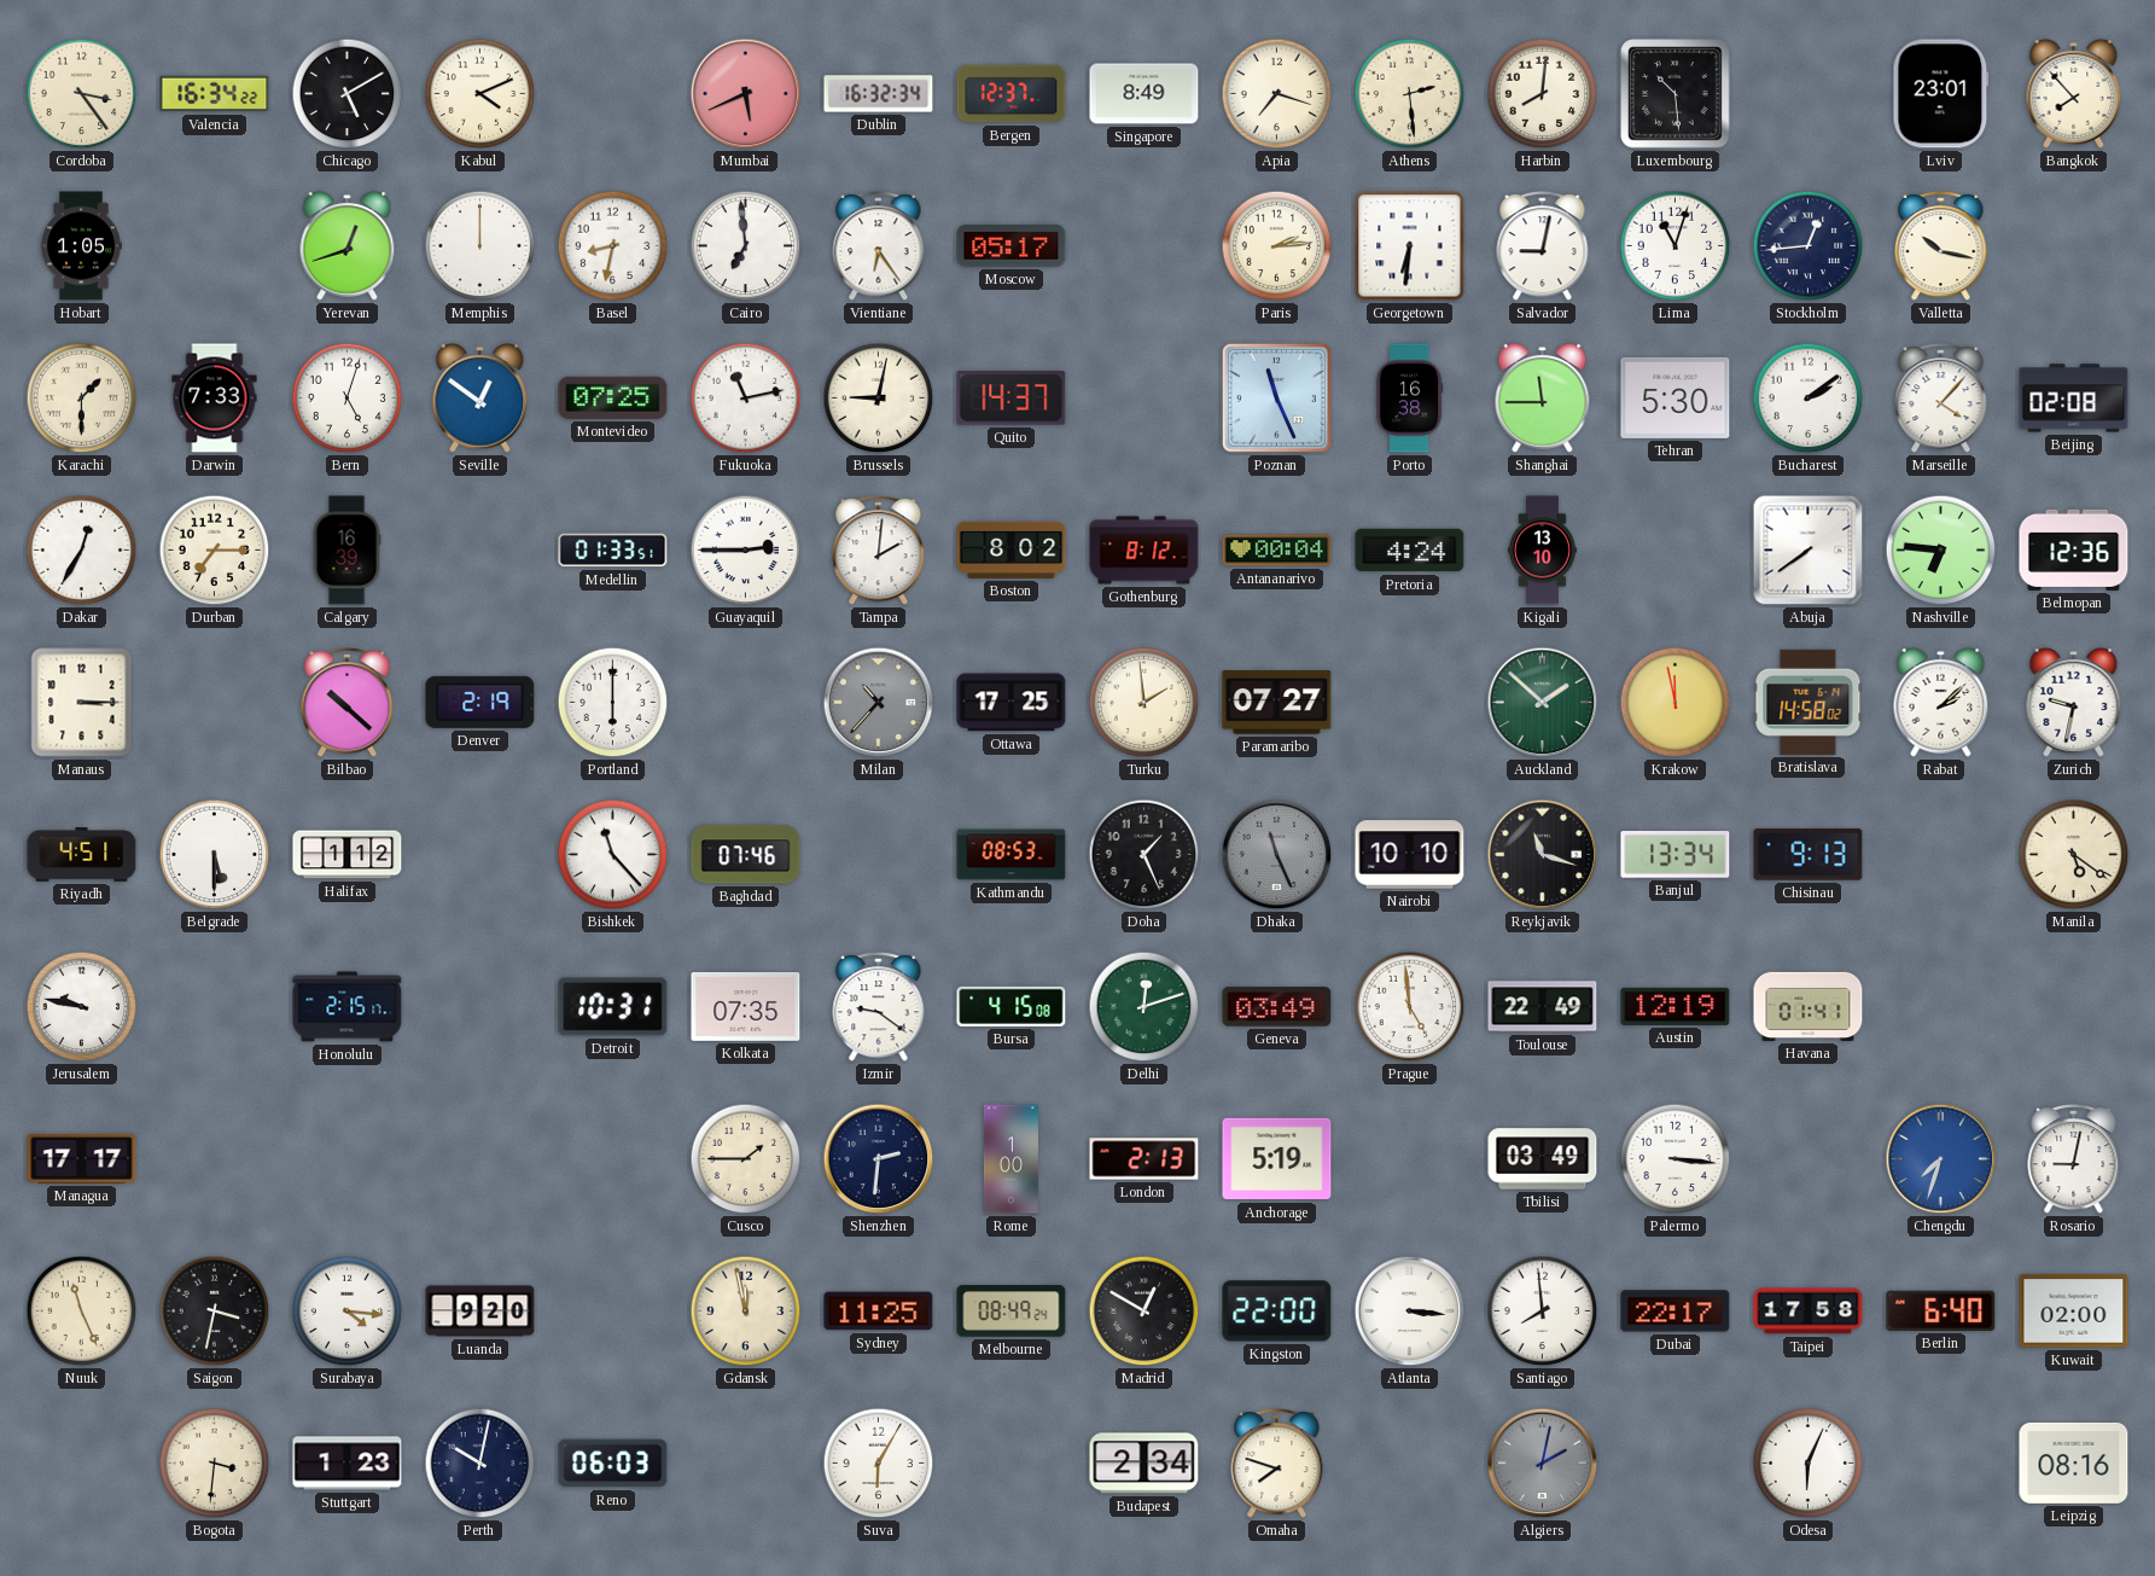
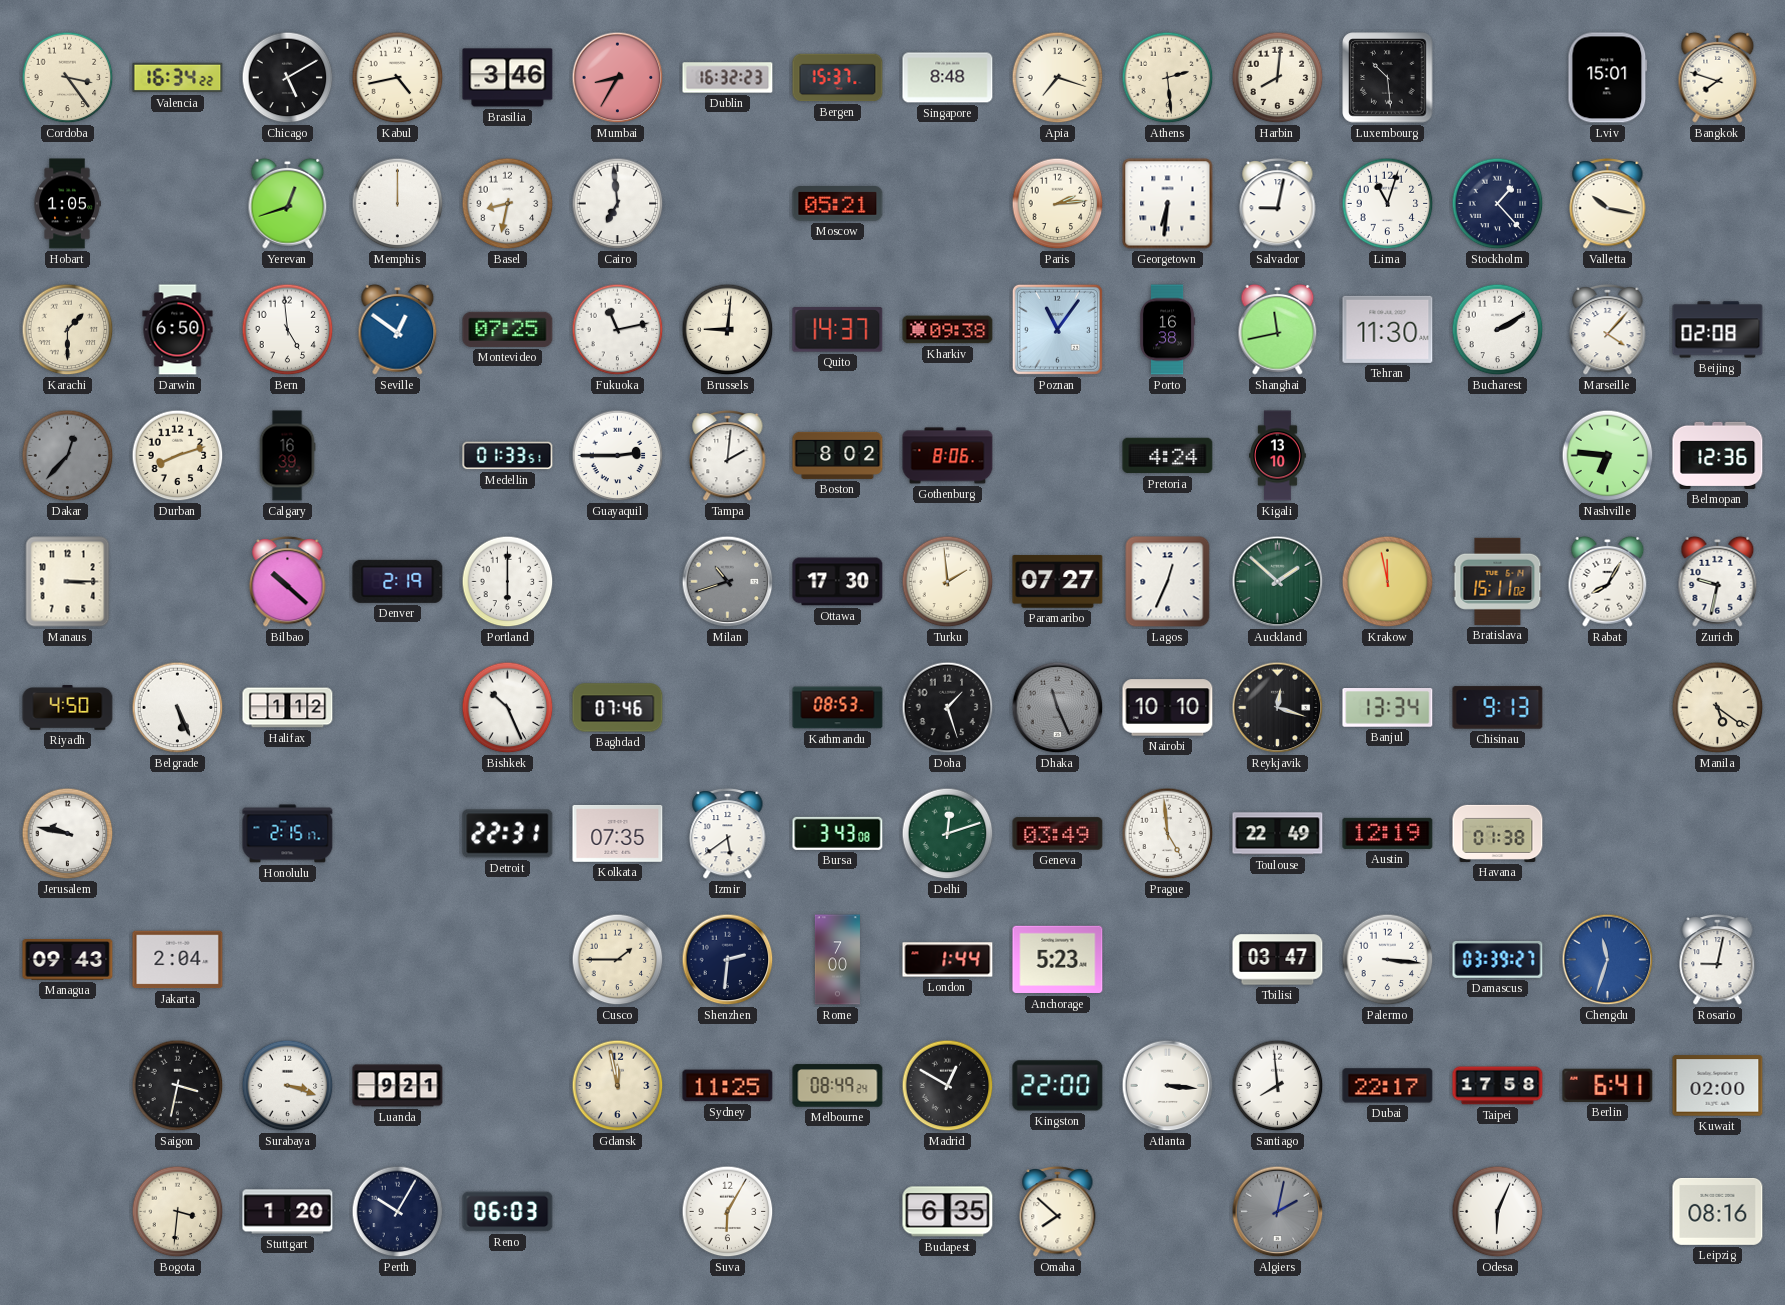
Kabul: 4:11 -> 4:43
Brasilia: none -> 3:46
Mumbai: 5:41 -> 8:35
Dublin: 16:32:34 -> 16:32:23
Bergen: 12:37 -> 15:37
Singapore: 8:49 -> 8:48
Lviv: 23:01 -> 15:01
Bangkok: 7:53 -> 7:48
Vientiane: 6:24 -> none
Moscow: 05:17 -> 05:21
Stockholm: 12:44 -> 1:23
Darwin: 7:33 -> 6:50
Bern: 5:03 -> 4:59
Brussels: 9:02 -> 9:01
Kharkiv: none -> 09:38
Poznan: 11:26 -> 11:06
Shanghai: 11:45 -> 11:43
Tehran: 5:30 -> 11:30
Bucharest: 2:09 -> 2:10
Dakar: 12:35 -> 12:37
Dakar dial: white -> grey
Durban: 7:15 -> 8:12
Gothenburg: 8:12 -> 8:06
Antananarivo: 00:04 -> none
Abuja: 7:39 -> none
Milan: 10:37 -> 10:42
Ottawa: 17:25 -> 17:30
Lagos: none -> 12:34
Bratislava: 14:58 -> 15:11
Rabat: 2:08 -> 8:05
Riyadh: 4:51 -> 4:50
Belgrade: 5:30 -> 5:26
Bishkek: 11:23 -> 10:26
Doha: 1:26 -> 1:27
Reykjavik: 11:18 -> 12:18
Detroit: 10:31 -> 22:31
Izmir: 9:21 -> 5:39
Bursa: 4:15 -> 3:43
Havana: 01:41 -> 01:38
Managua: 17:17 -> 09:43
Jakarta: none -> 2:04
Rome: 1:00 -> 7:00
London: 2:13 -> 1:44
Anchorage: 5:19 -> 5:23
Tbilisi: 03:49 -> 03:47
Damascus: none -> 03:39
Chengdu: 7:33 -> 11:33
Nuuk: 11:26 -> none
Surabaya: 4:16 -> 3:18
Luanda: 9:20 -> 9:21
Berlin: 6:40 -> 6:41
Stuttgart: 1:23 -> 1:20
Perth: 10:02 -> 10:05
Budapest: 2:34 -> 6:35
Omaha: 7:48 -> 7:52
